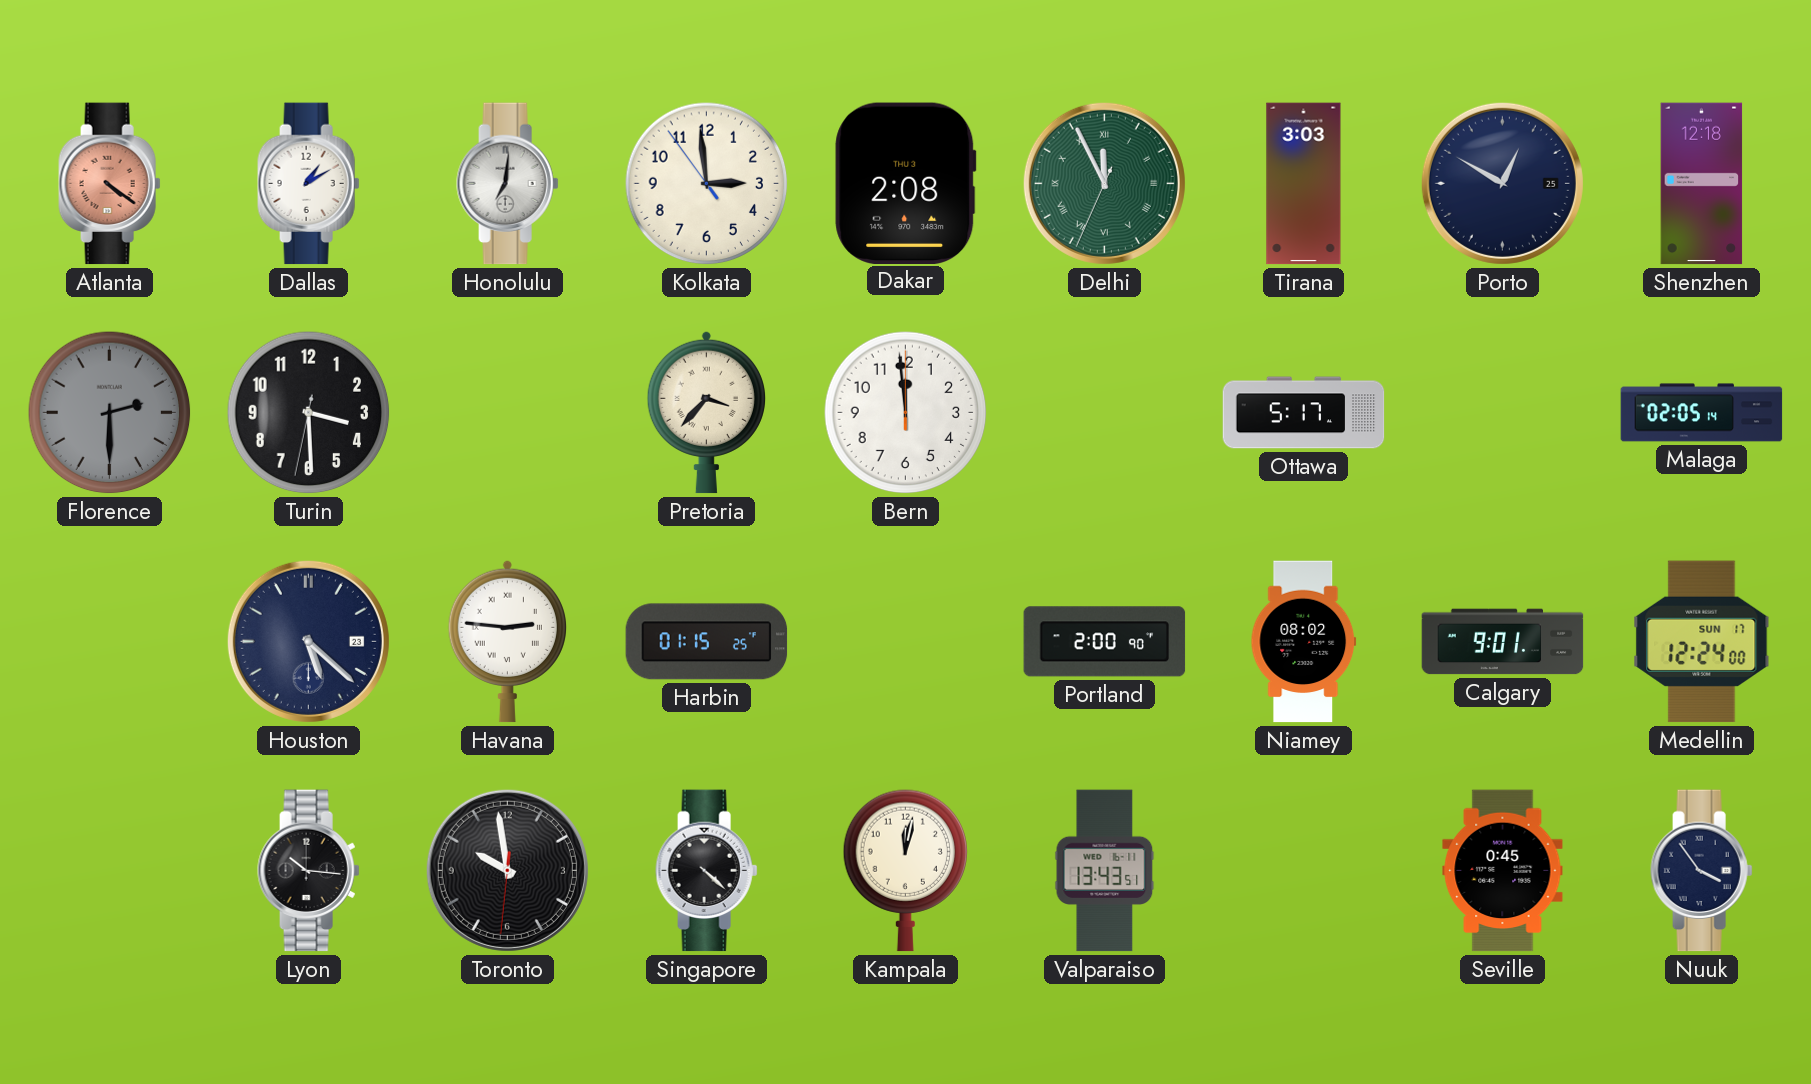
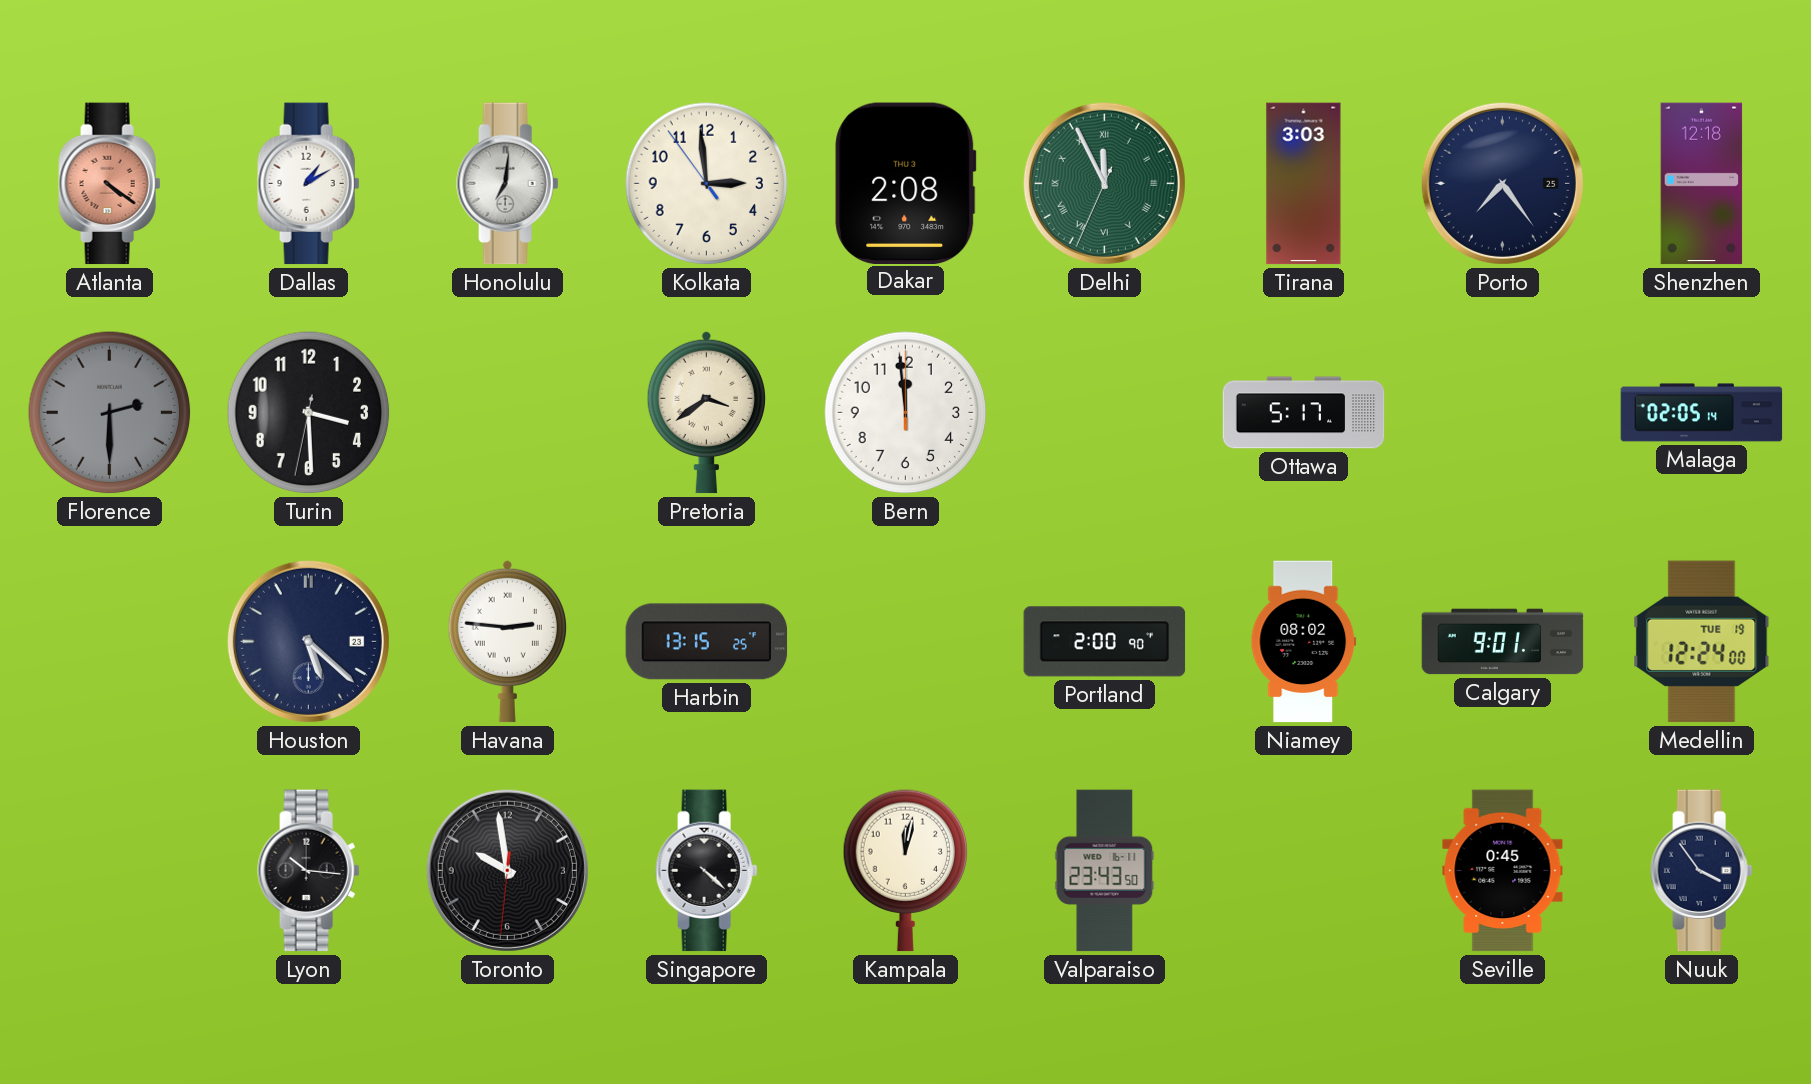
Porto: 12:50 -> 7:24
Pretoria: 3:37 -> 3:39
Harbin: 01:15 -> 13:15
Medellin date: SUN 17 -> TUE 19
Valparaiso: 13:43 -> 23:43
